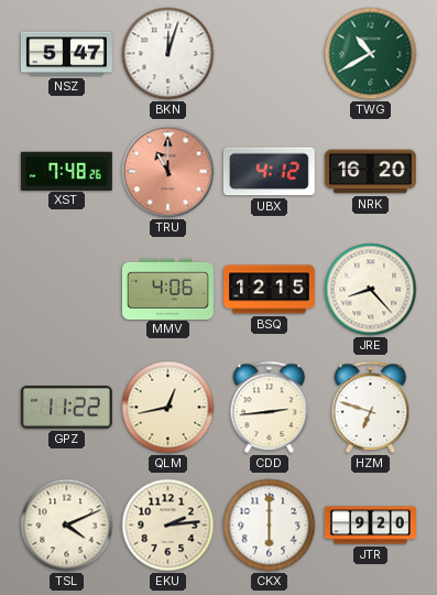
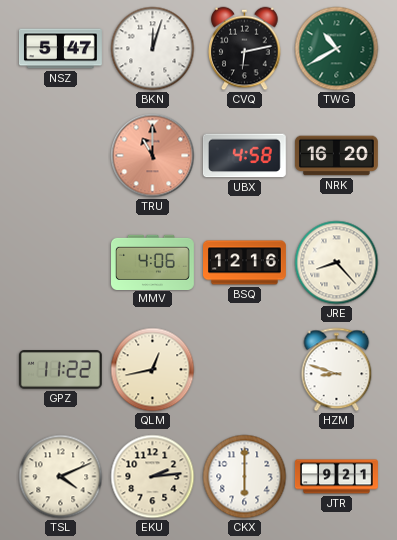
CVQ: none -> 6:13
XST: 7:48 -> none
UBX: 4:12 -> 4:58
BSQ: 12:15 -> 12:16
CDD: 2:44 -> none
HZM: 6:48 -> 8:48
JTR: 9:20 -> 9:21
